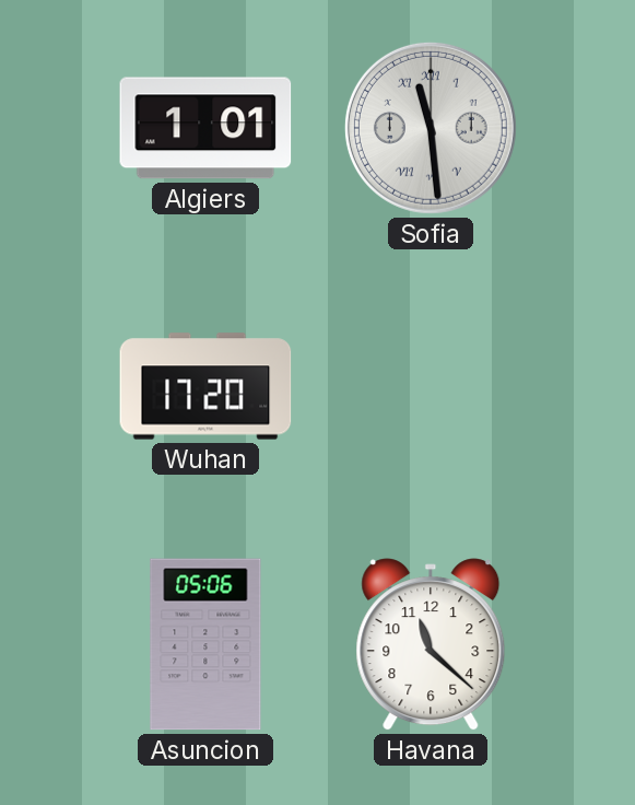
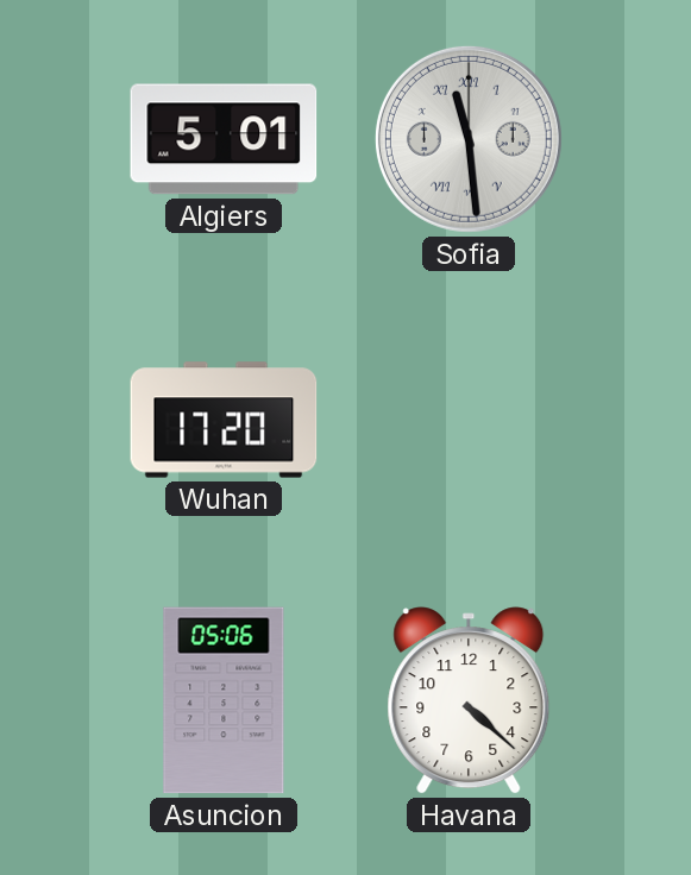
Algiers: 1:01 -> 5:01
Havana: 11:22 -> 4:22
